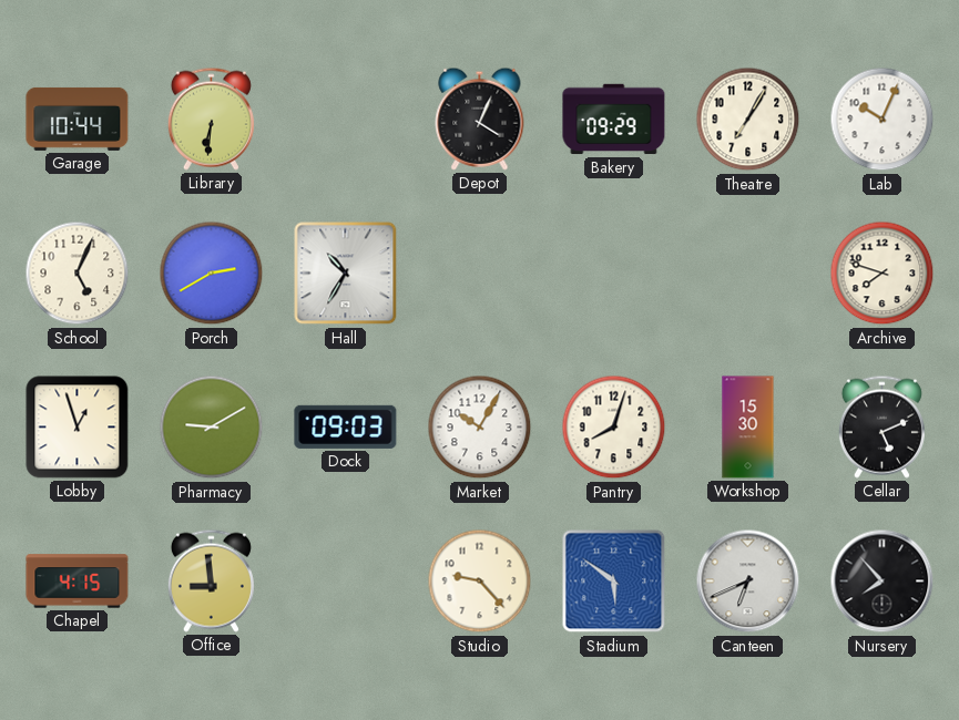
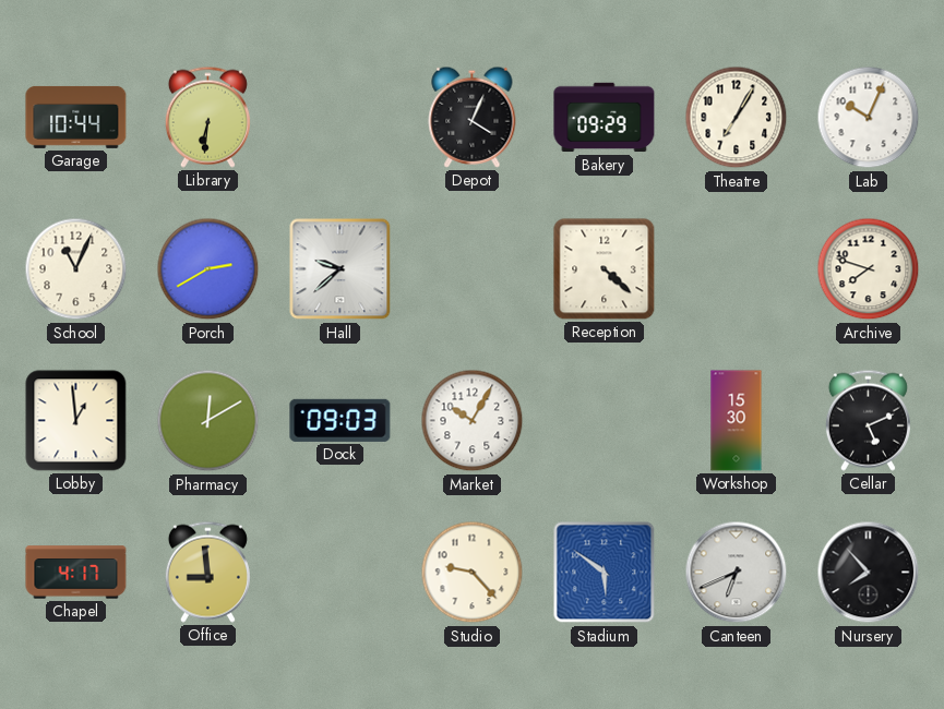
School: 5:04 -> 11:04
Hall: 10:35 -> 9:38
Reception: none -> 4:22
Lobby: 12:57 -> 12:59
Pharmacy: 9:10 -> 12:10
Pantry: 8:03 -> none
Chapel: 4:15 -> 4:17
